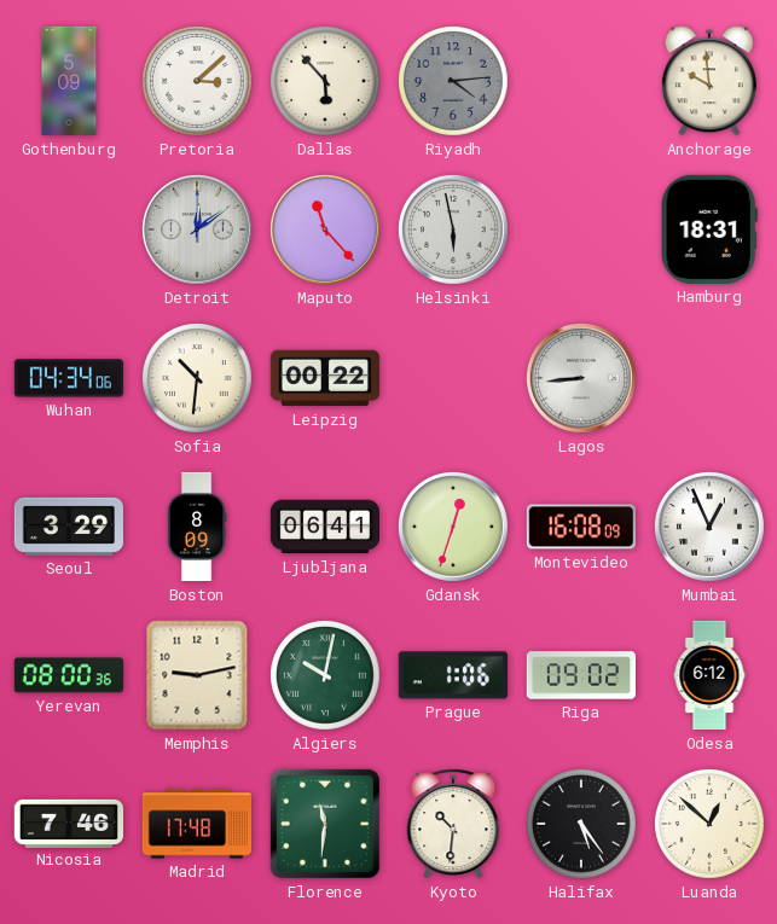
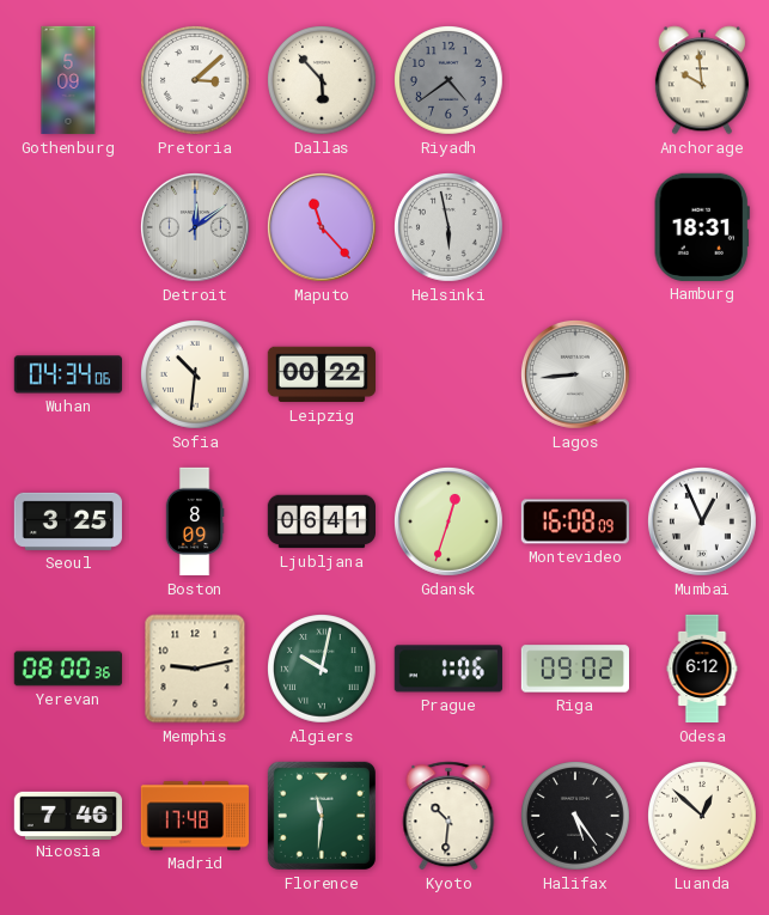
Riyadh: 4:14 -> 4:39
Seoul: 3:29 -> 3:25
